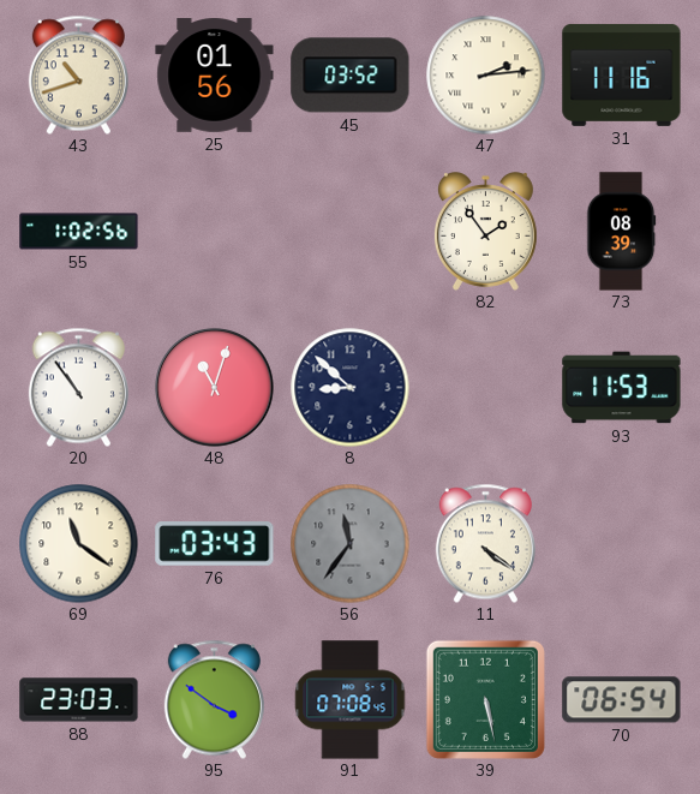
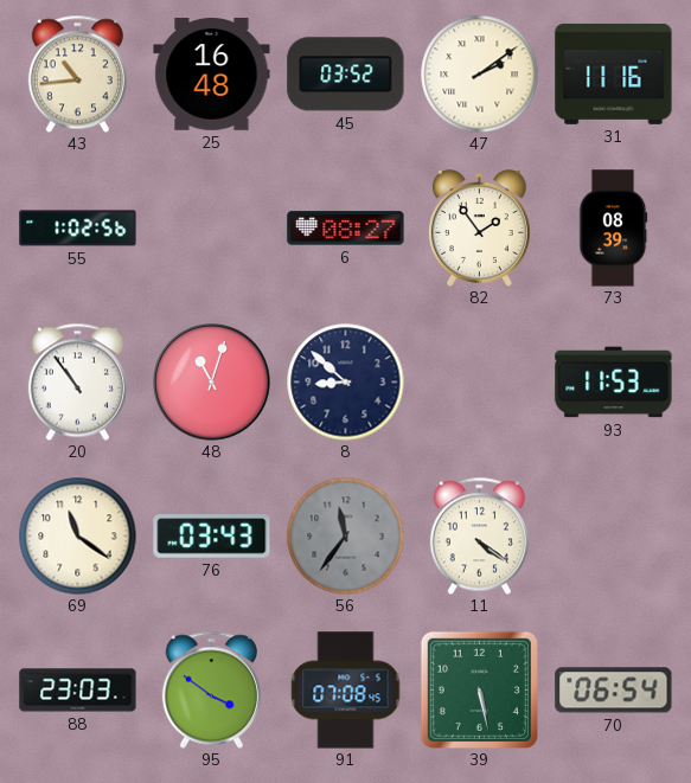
43: 10:42 -> 10:44
25: 01:56 -> 16:48
47: 2:14 -> 2:09
6: none -> 08:27
